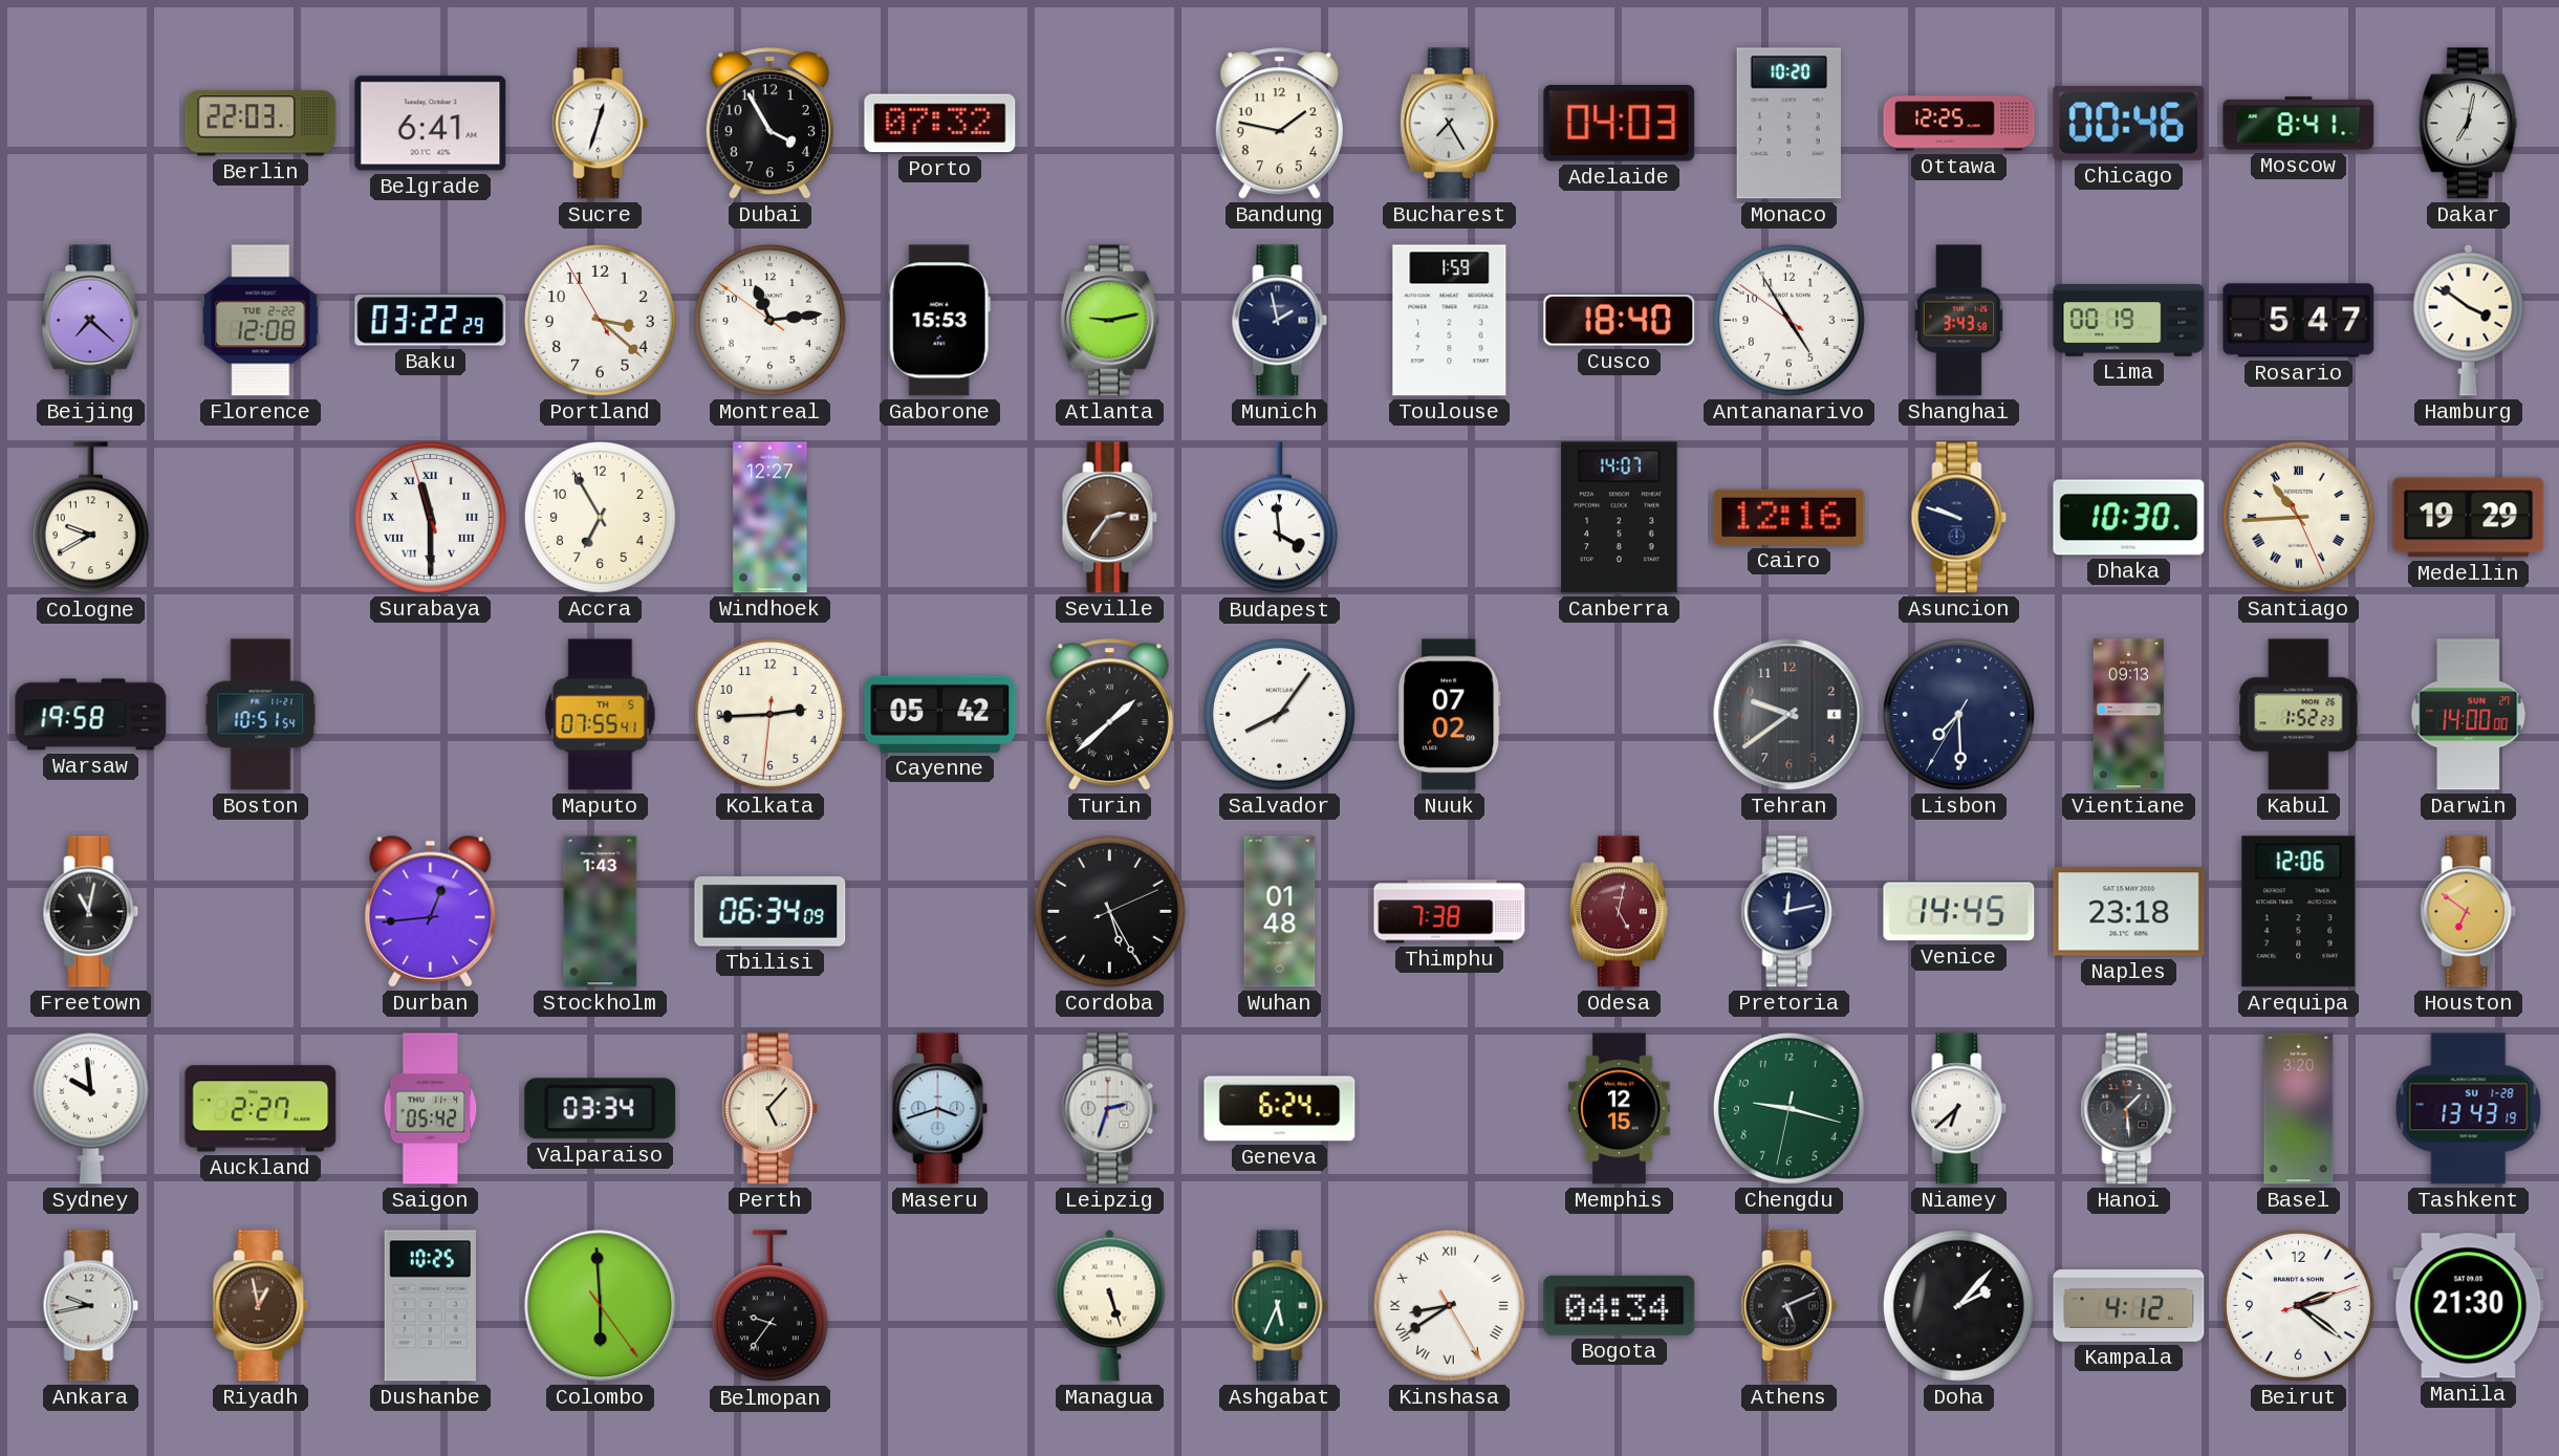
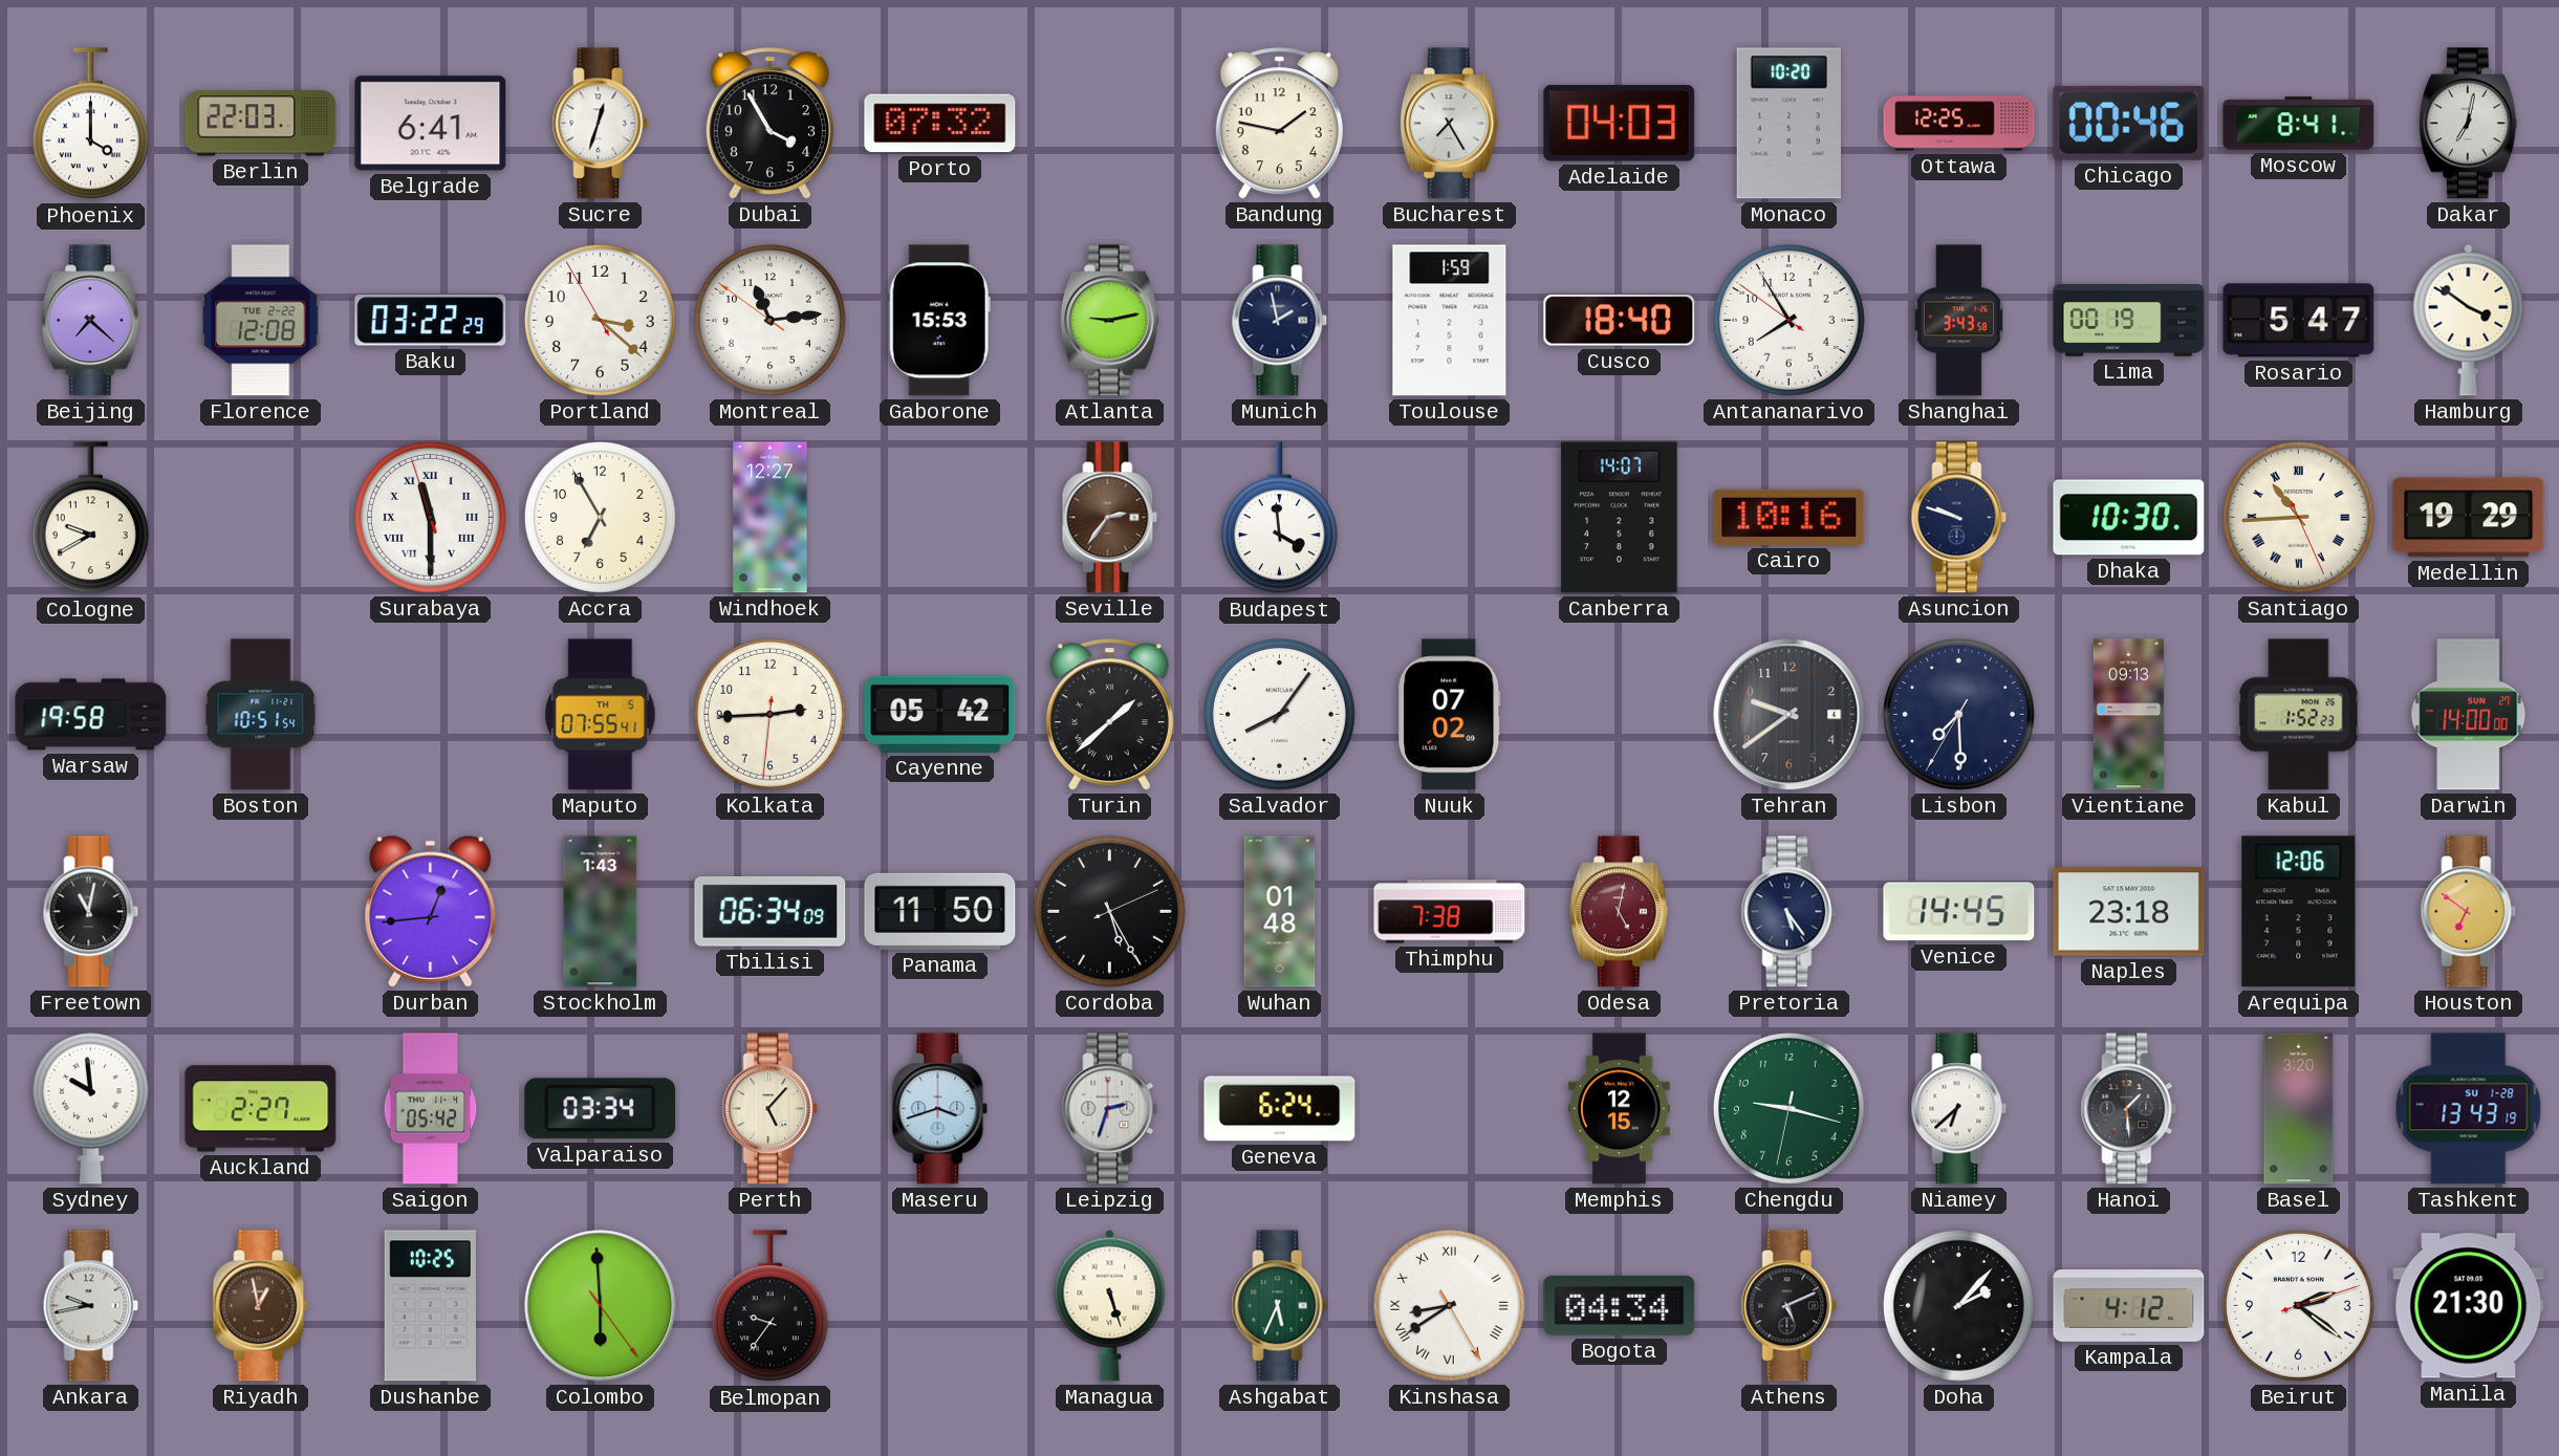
Phoenix: none -> 4:00
Antananarivo: 4:54 -> 7:54
Cairo: 12:16 -> 10:16
Panama: none -> 11:50
Pretoria: 12:13 -> 5:24
